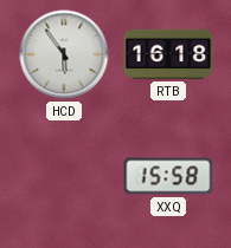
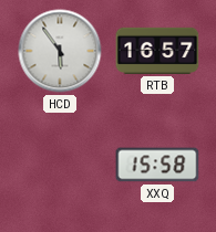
RTB: 16:18 -> 16:57
